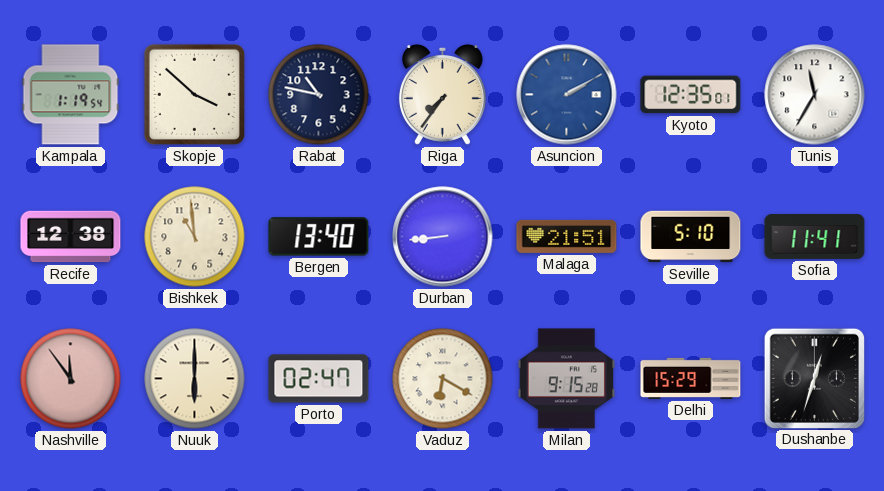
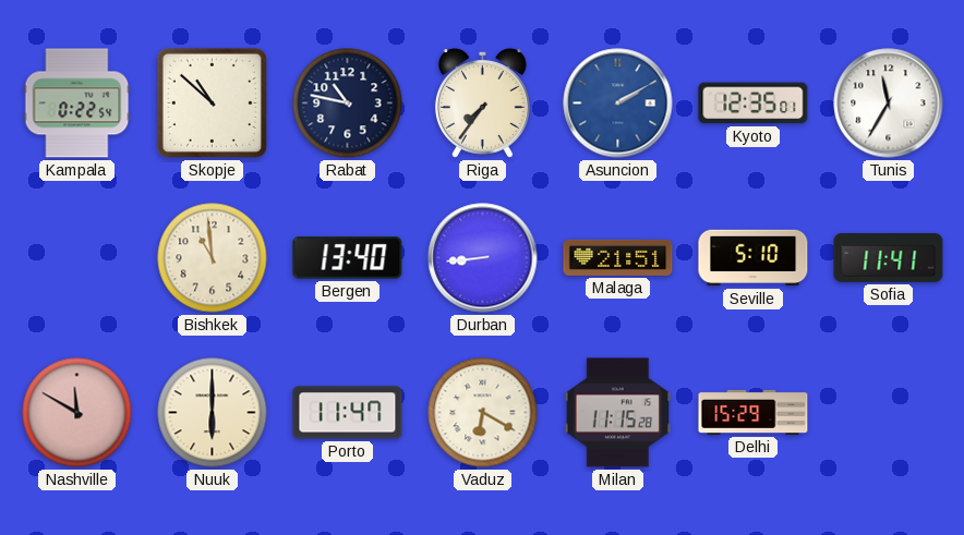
Kampala: 1:19 -> 0:22
Skopje: 3:52 -> 10:52
Recife: 12:38 -> none
Nashville: 11:54 -> 11:50
Porto: 02:47 -> 11:47
Milan: 9:15 -> 11:15
Dushanbe: 12:33 -> none
